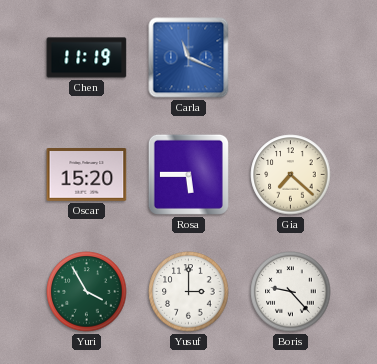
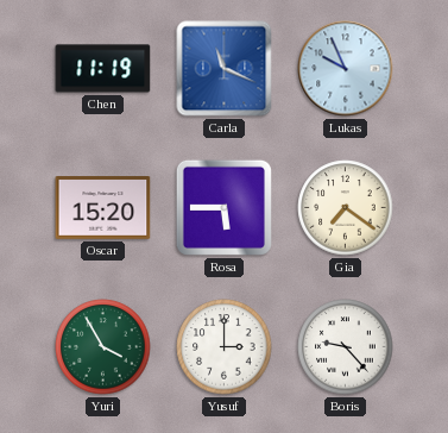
Lukas: none -> 9:56
Gia: 7:22 -> 7:21
